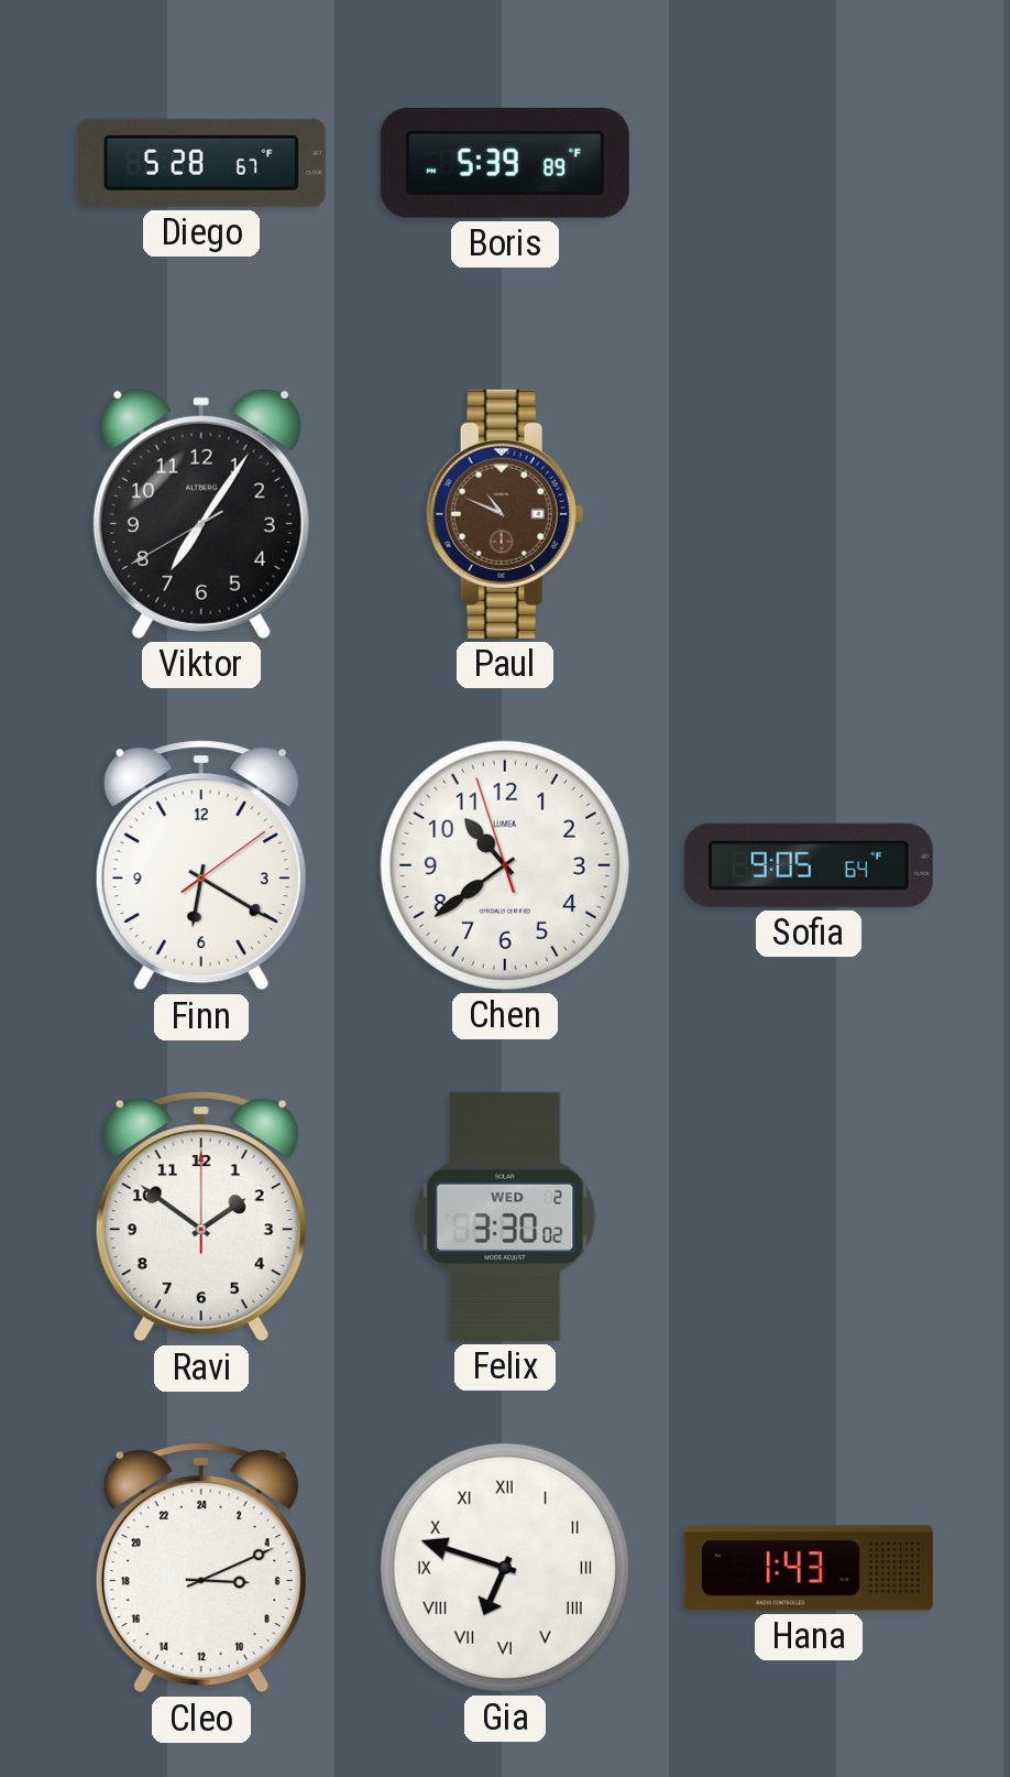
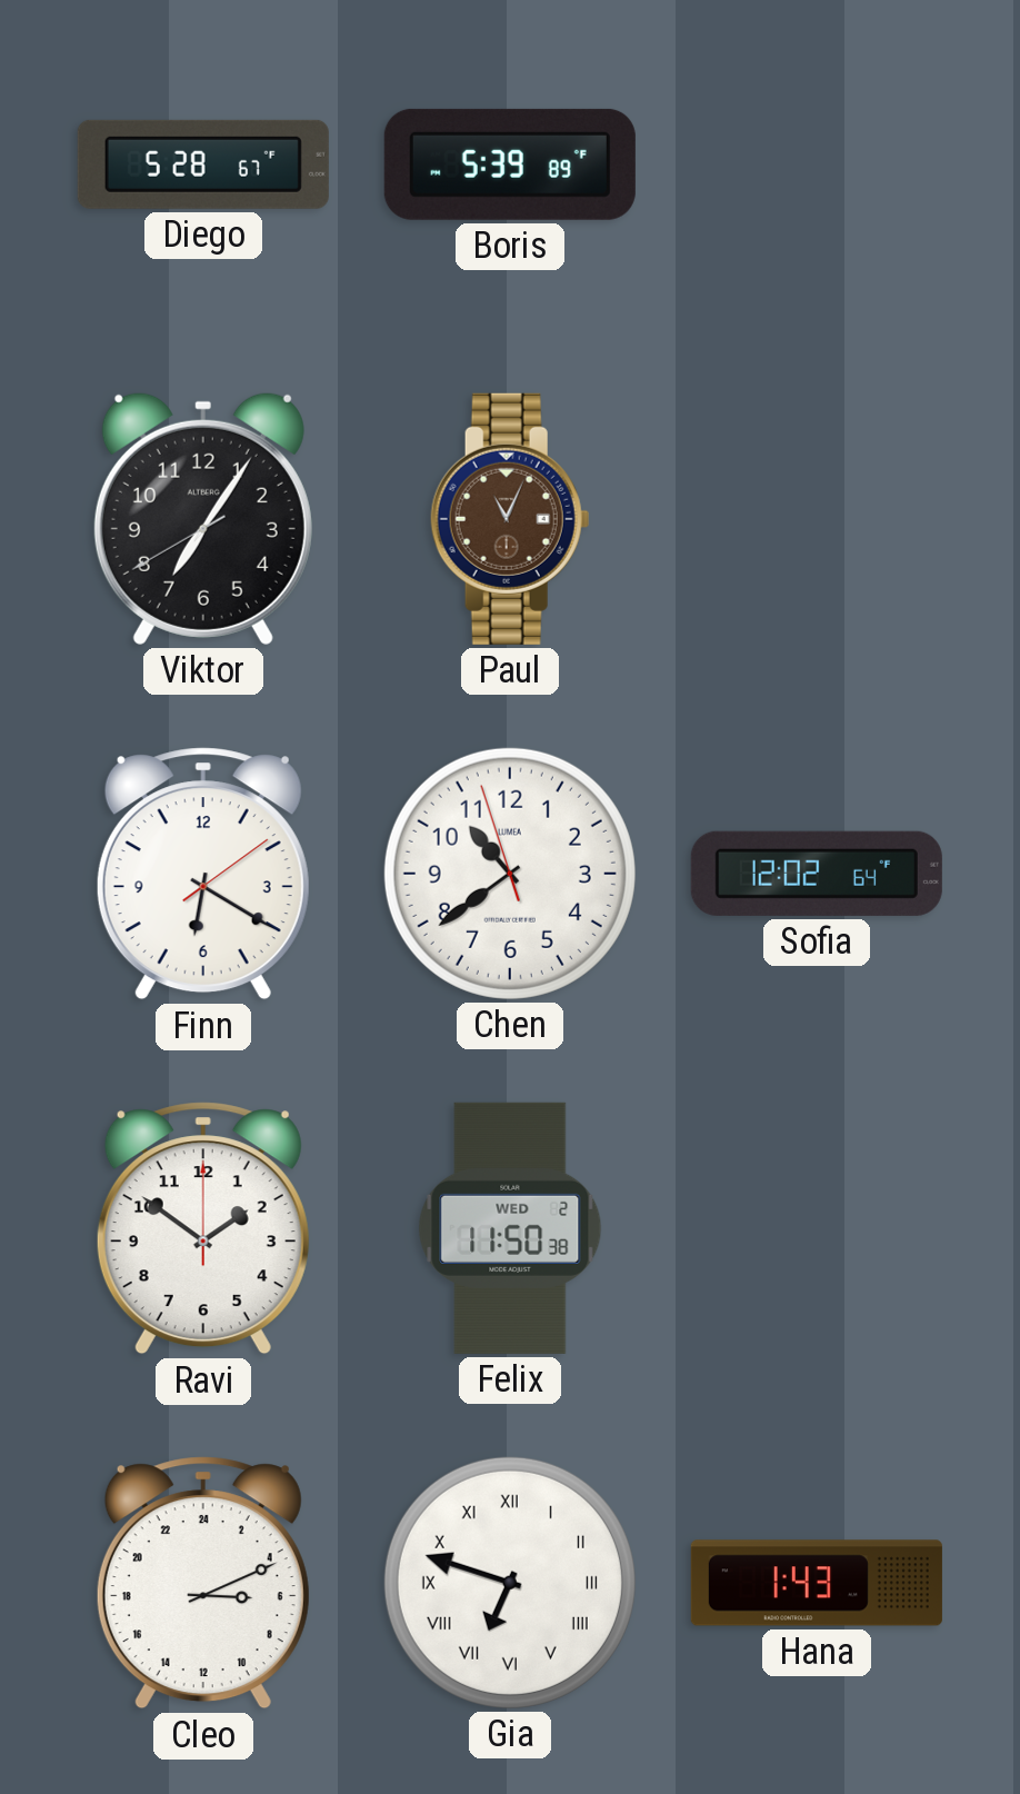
Paul: 10:49 -> 11:04
Sofia: 9:05 -> 12:02
Felix: 3:30 -> 11:50
